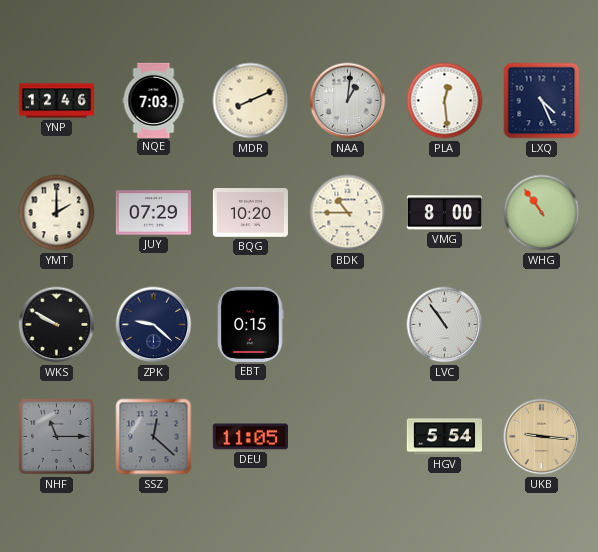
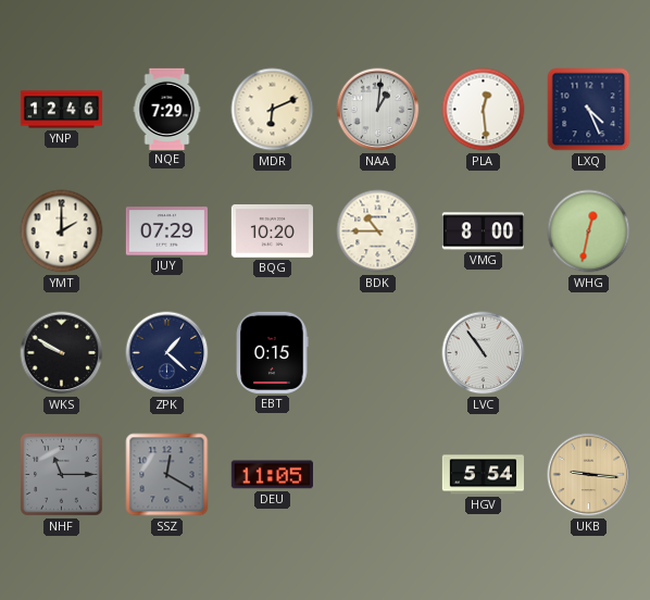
NQE: 7:03 -> 7:29
MDR: 8:11 -> 6:11
WHG: 10:54 -> 12:32
ZPK: 9:22 -> 1:22
SSZ: 12:22 -> 12:20
